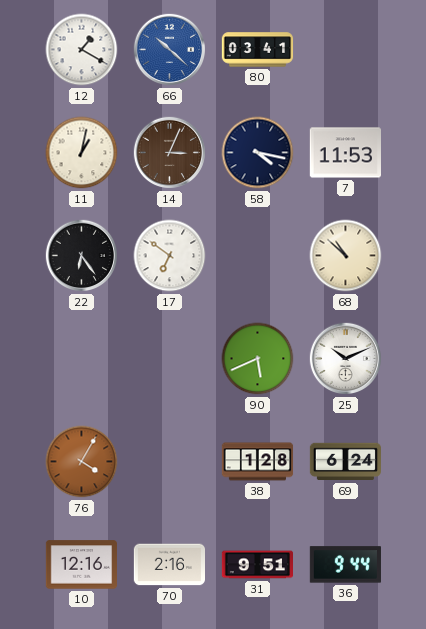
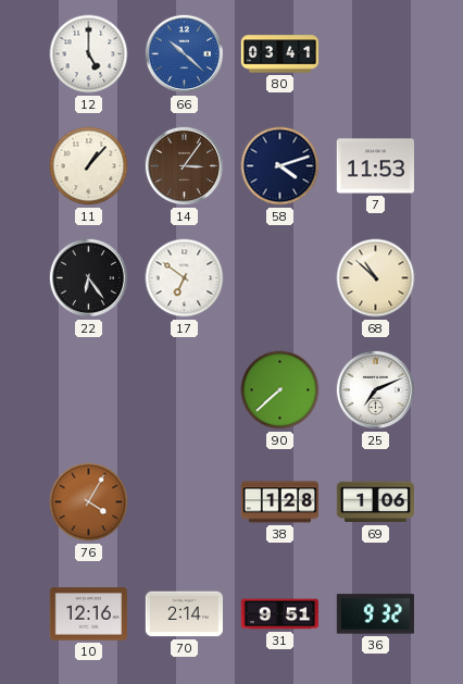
12: 1:20 -> 5:00
11: 1:02 -> 1:07
14: 3:04 -> 3:06
58: 4:17 -> 4:12
90: 5:41 -> 7:38
25: 10:11 -> 7:11
69: 6:24 -> 1:06
70: 2:16 -> 2:14
36: 9:44 -> 9:32
